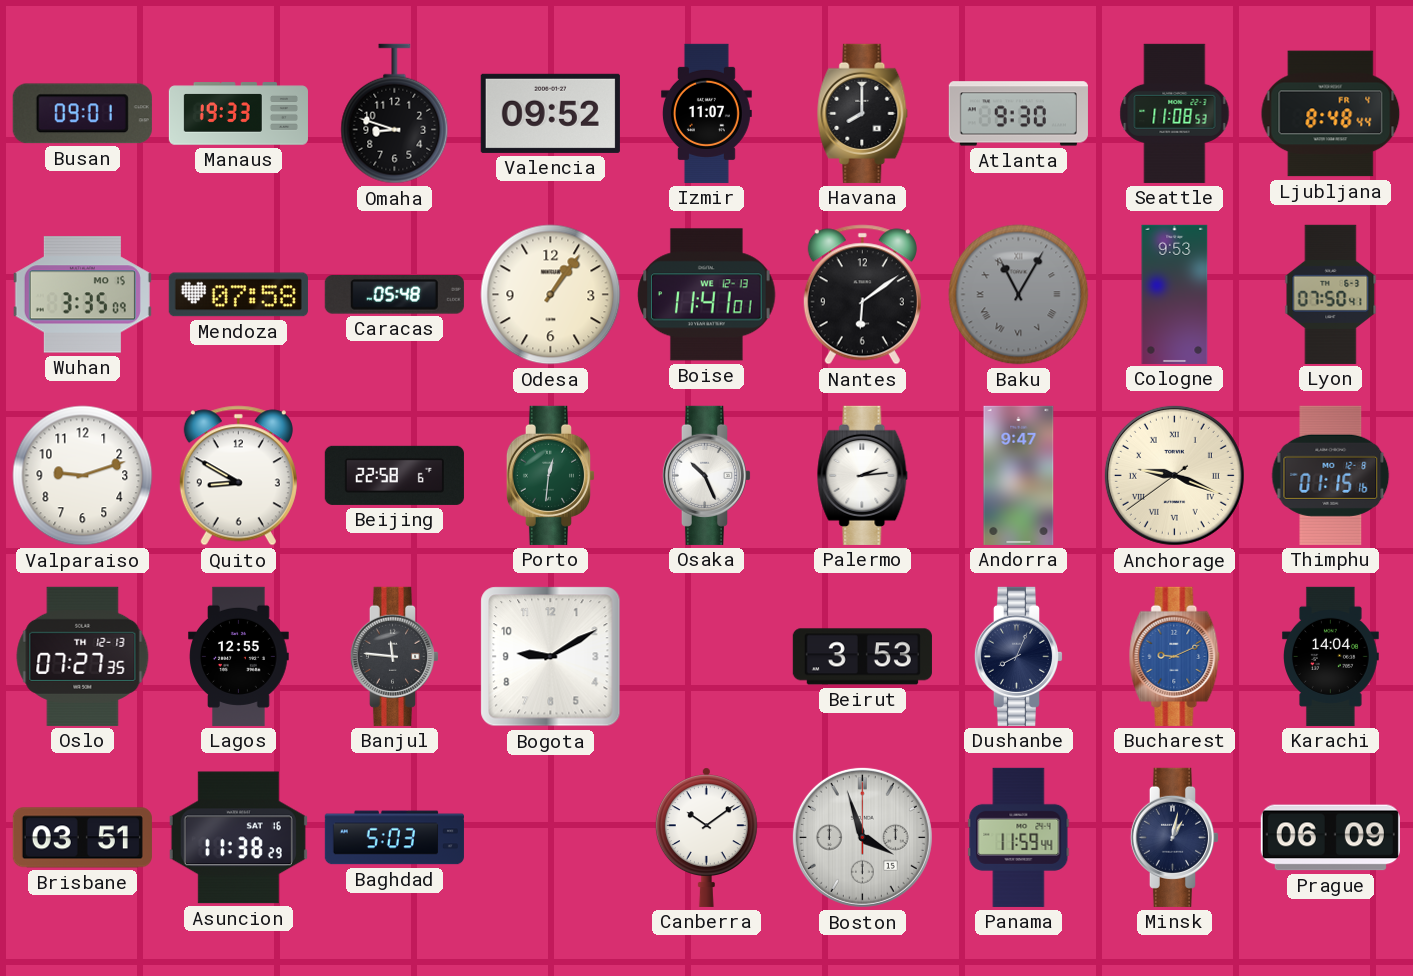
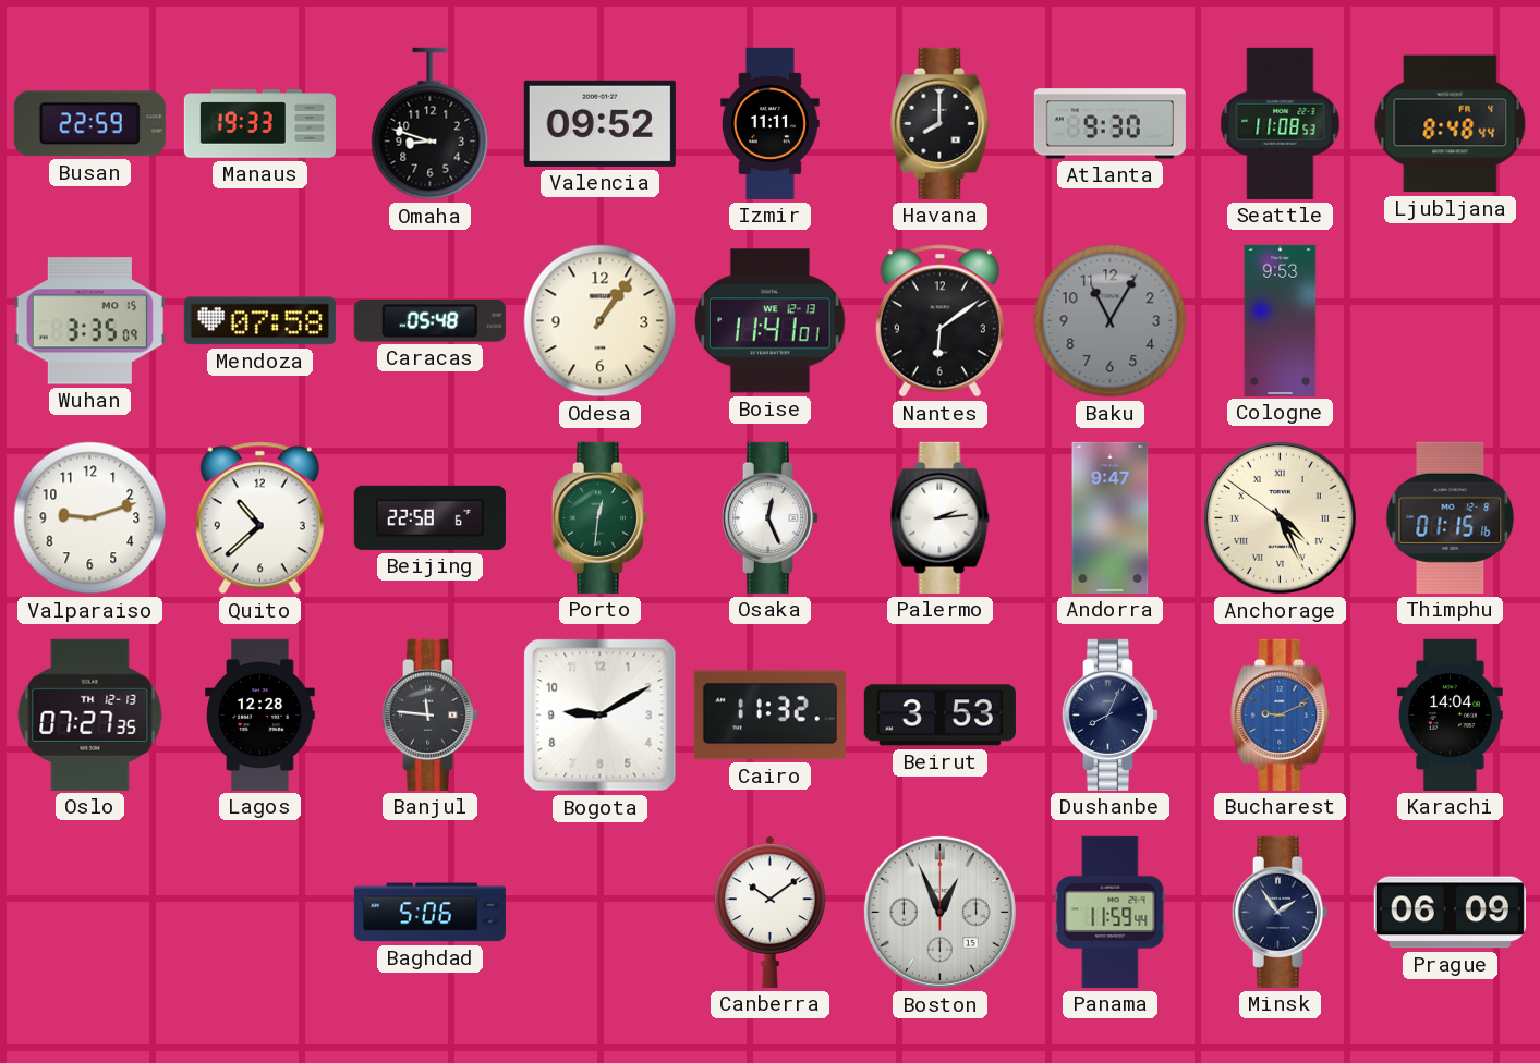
Busan: 09:01 -> 22:59
Izmir: 11:07 -> 11:11
Baku numerals: Roman -> Arabic
Lyon: 07:50 -> none
Quito: 8:50 -> 10:38
Osaka: 10:26 -> 12:26
Anchorage: 9:18 -> 4:25
Lagos: 12:55 -> 12:28
Cairo: none -> 11:32
Brisbane: 03:51 -> none
Asuncion: 11:38 -> none
Baghdad: 5:03 -> 5:06
Boston: 3:57 -> 12:56
Minsk: 1:02 -> 1:54
